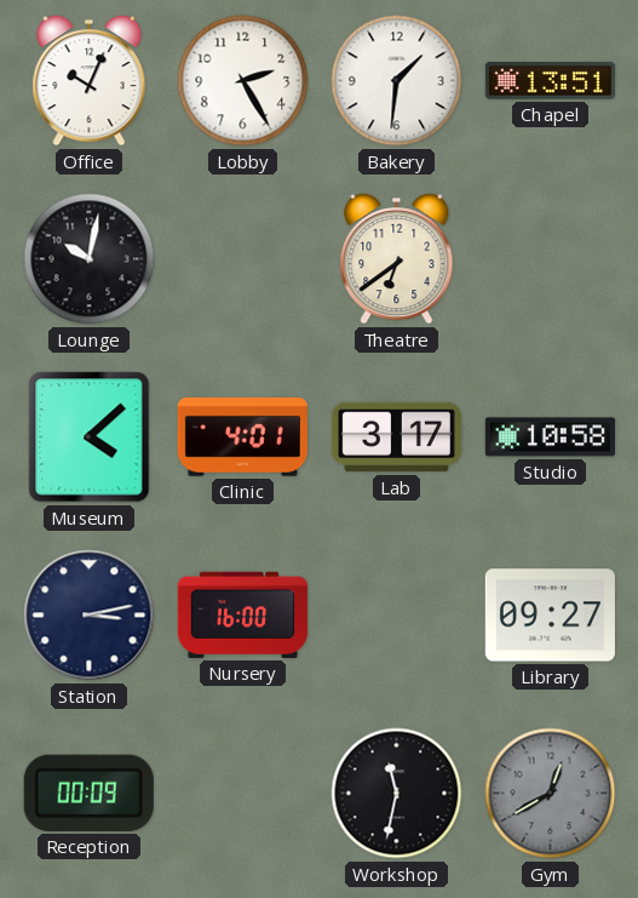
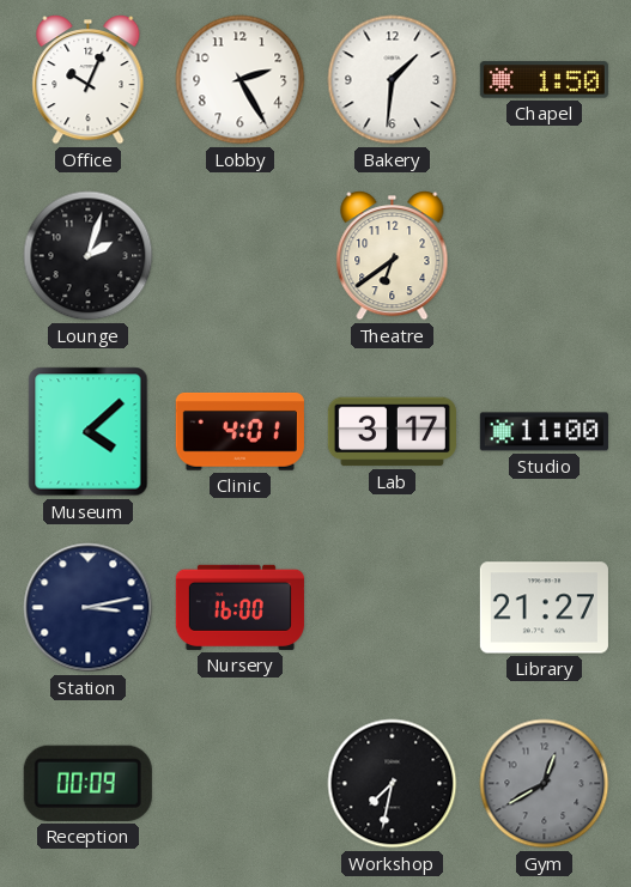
Chapel: 13:51 -> 1:50
Lounge: 10:02 -> 2:03
Studio: 10:58 -> 11:00
Library: 09:27 -> 21:27
Workshop: 11:32 -> 7:32
